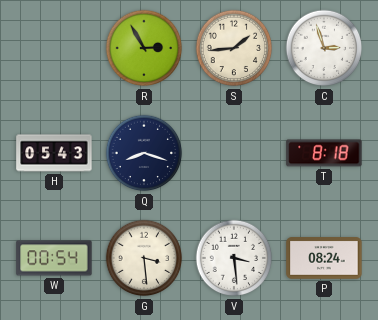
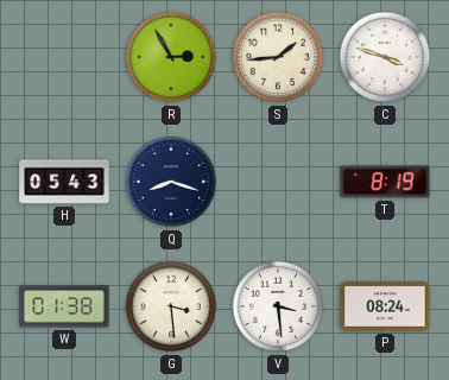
C: 2:57 -> 3:48
T: 8:18 -> 8:19
W: 00:54 -> 01:38
